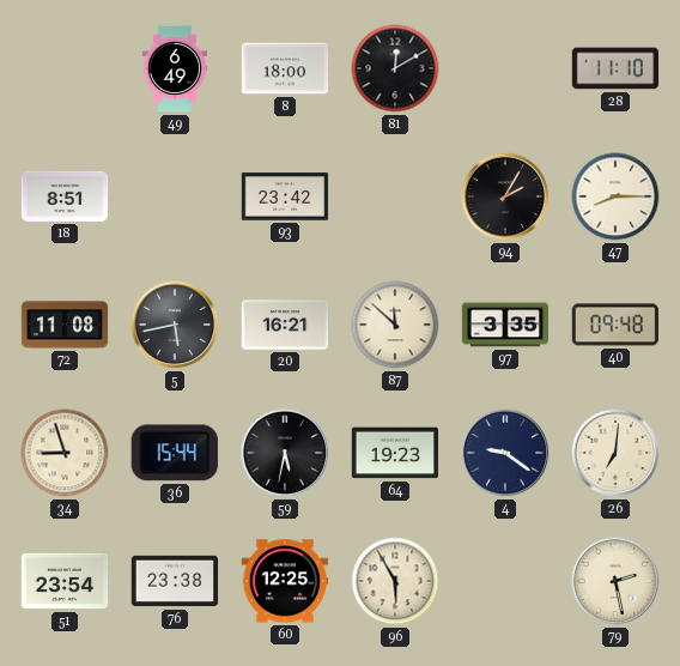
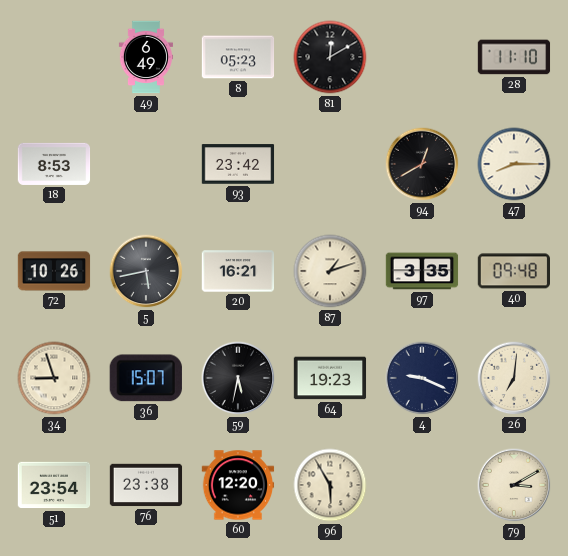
8: 18:00 -> 05:23
18: 8:51 -> 8:53
94: 2:05 -> 12:40
72: 11:08 -> 10:26
87: 11:52 -> 1:12
36: 15:44 -> 15:07
4: 9:21 -> 9:19
60: 12:25 -> 12:20
79: 2:28 -> 3:10
